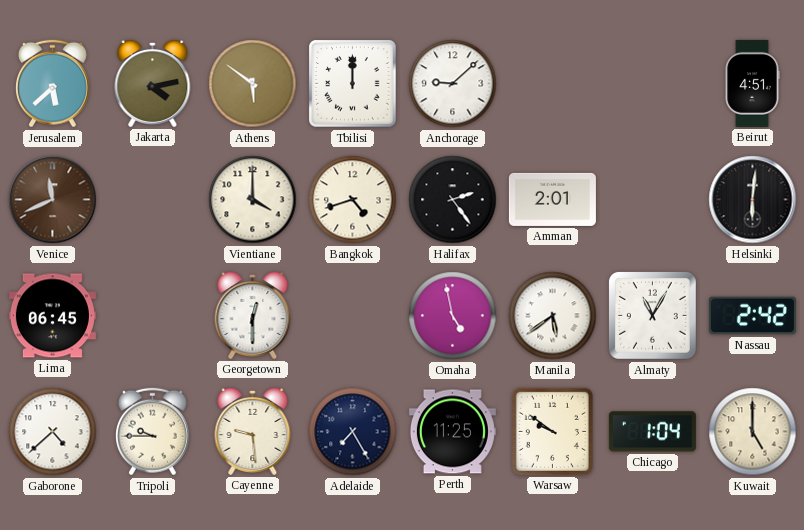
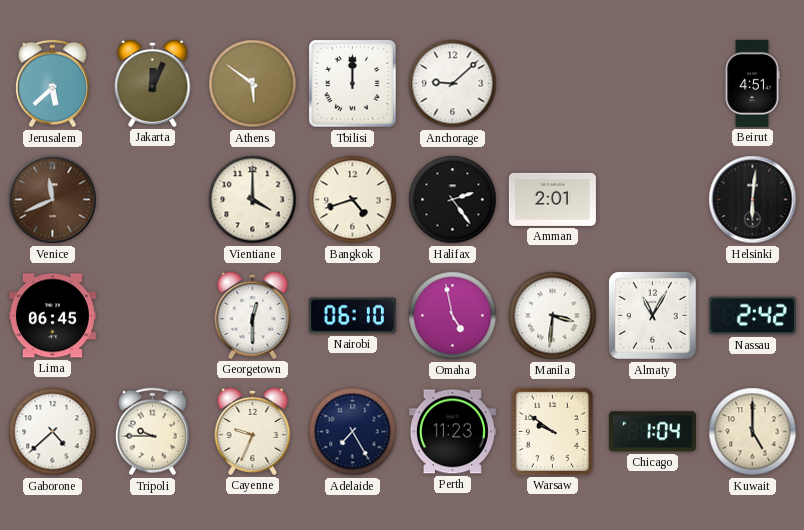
Jakarta: 4:13 -> 12:04
Nairobi: none -> 06:10
Manila: 5:39 -> 3:31
Cayenne: 9:29 -> 9:34
Perth: 11:25 -> 11:23
